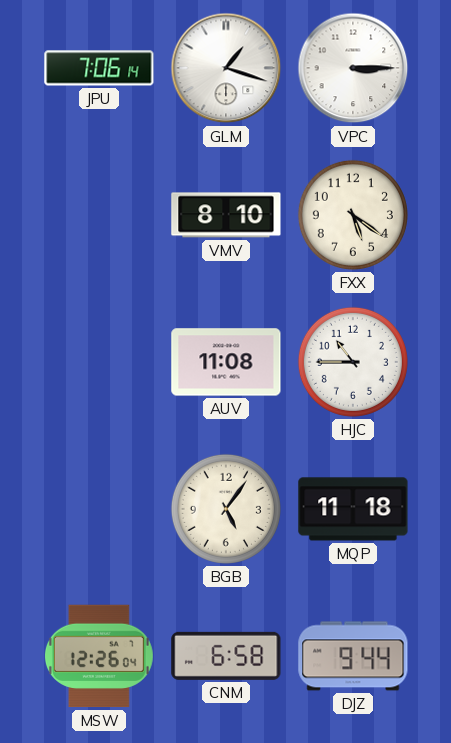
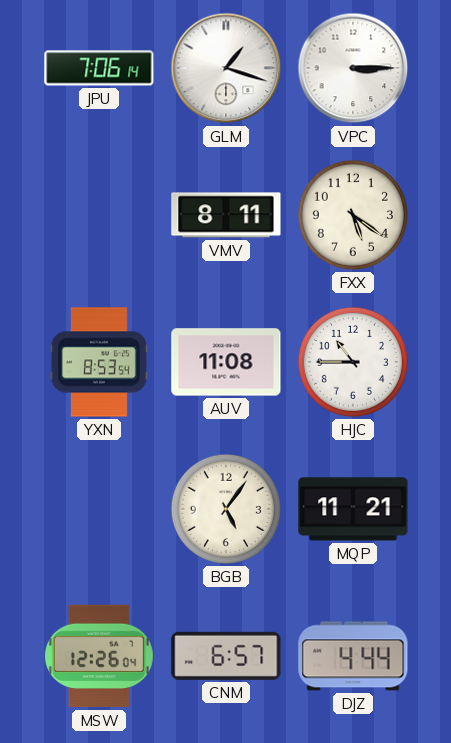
VMV: 8:10 -> 8:11
YXN: none -> 8:53
MQP: 11:18 -> 11:21
CNM: 6:58 -> 6:57
DJZ: 9:44 -> 4:44
